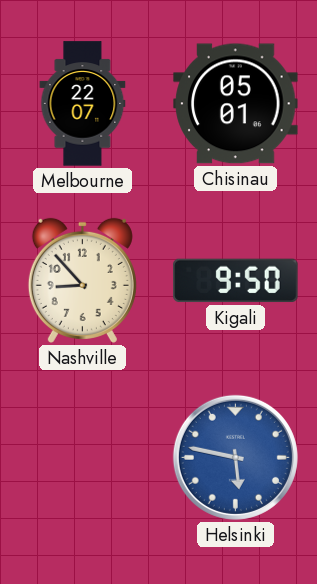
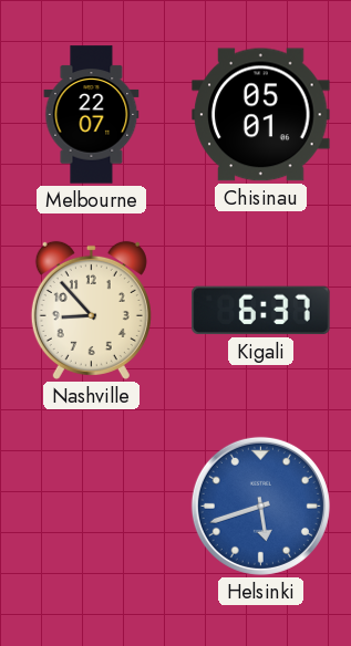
Kigali: 9:50 -> 6:37
Helsinki: 5:47 -> 5:42
